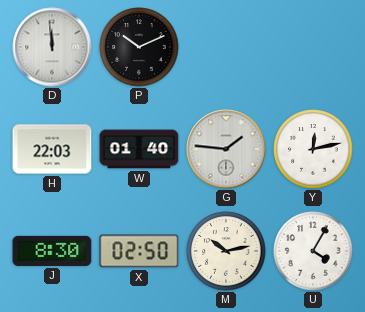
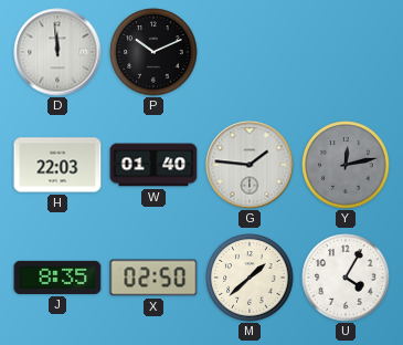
Y dial: white -> grey
J: 8:30 -> 8:35
M: 10:13 -> 1:38
